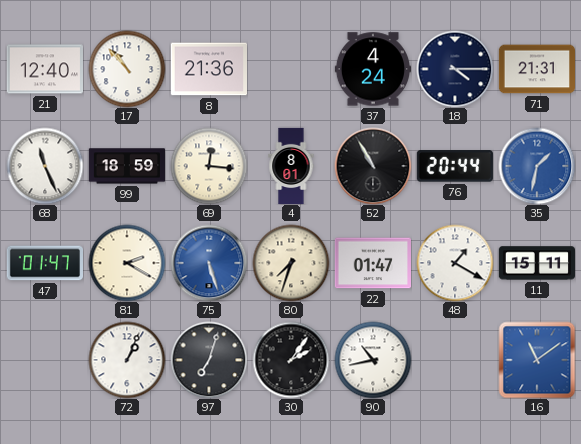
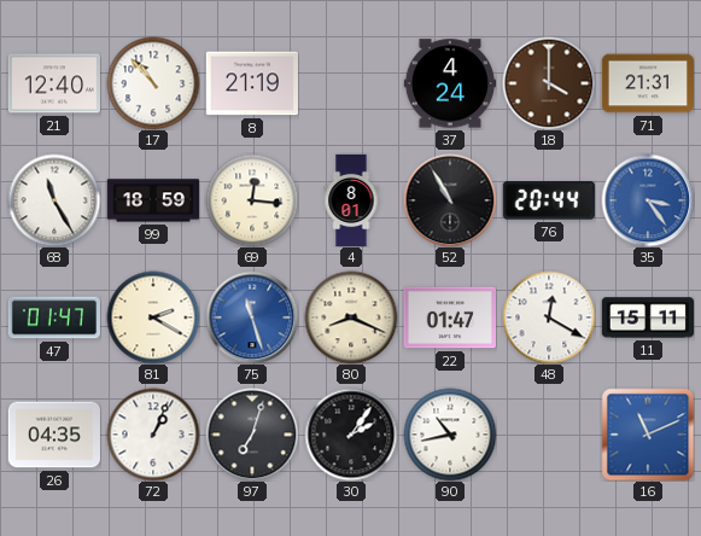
8: 21:36 -> 21:19
18: 4:15 -> 4:00
18 dial: navy -> brown
68: 11:26 -> 11:25
35: 1:32 -> 3:24
75: 5:27 -> 11:27
80: 7:33 -> 8:19
48: 1:20 -> 12:20
26: none -> 04:35
16: 11:09 -> 11:11
